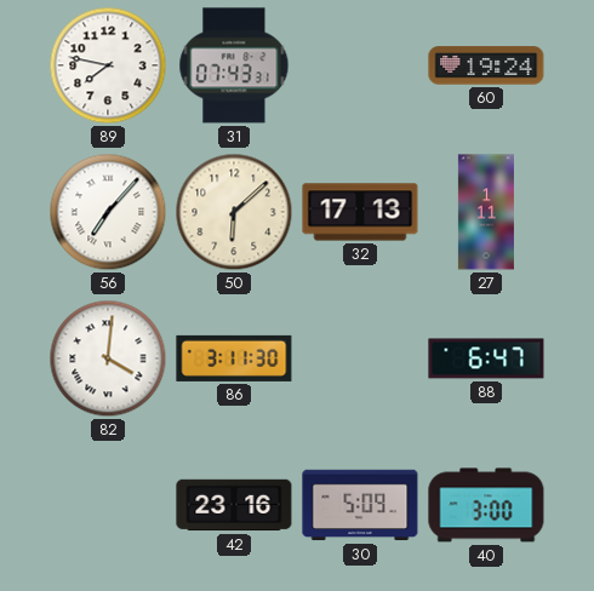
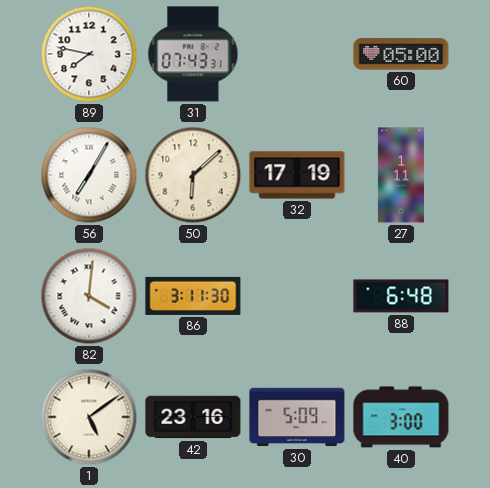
60: 19:24 -> 05:00
56: 7:07 -> 7:05
32: 17:13 -> 17:19
88: 6:47 -> 6:48
1: none -> 5:09
